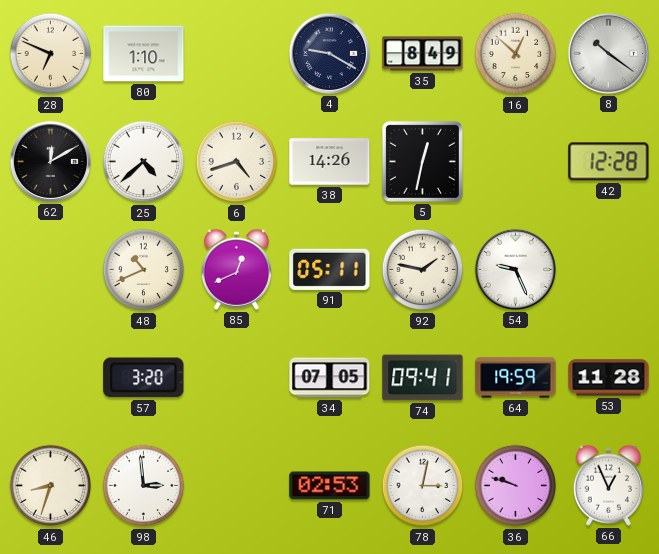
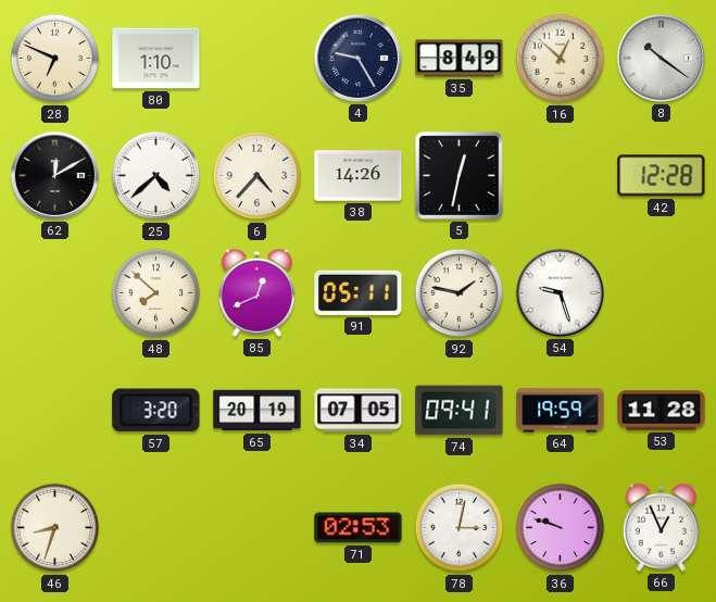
4: 9:20 -> 9:25
6: 4:42 -> 4:37
48: 10:41 -> 7:52
54: 9:26 -> 9:27
65: none -> 20:19
98: 2:59 -> none
